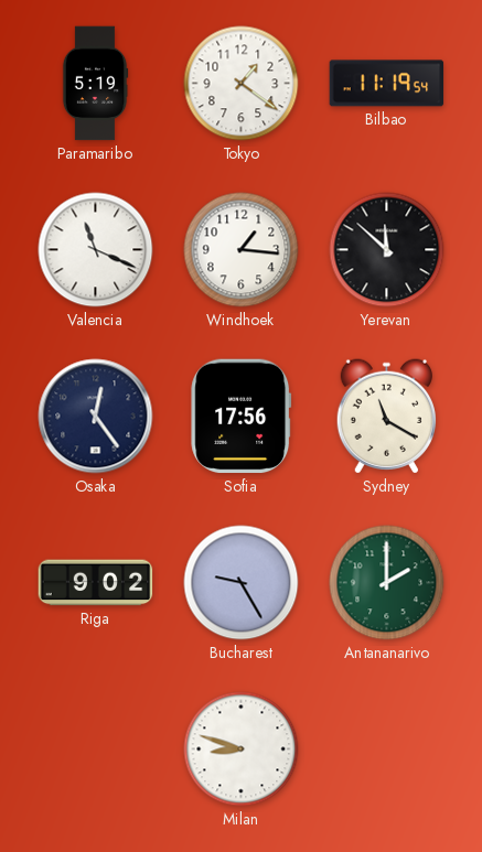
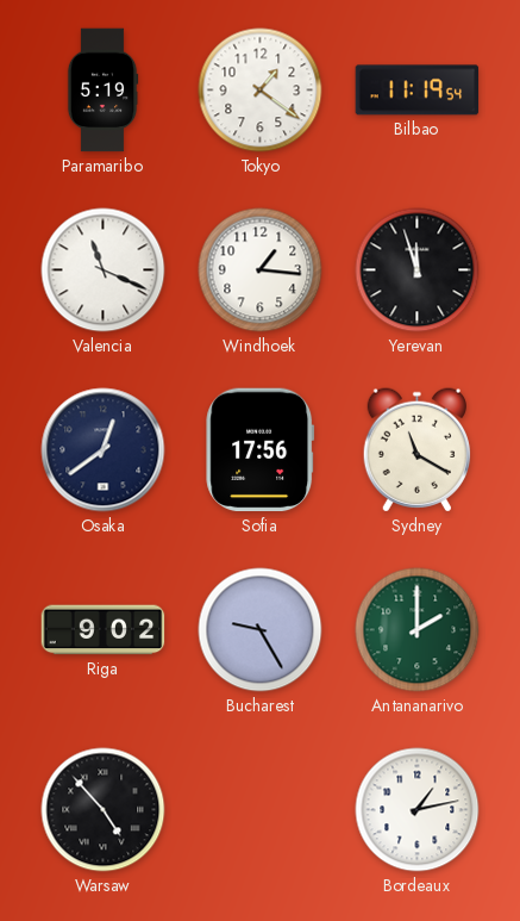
Yerevan: 11:52 -> 11:57
Osaka: 12:24 -> 12:39
Warsaw: none -> 4:53
Milan: 8:48 -> none
Bordeaux: none -> 1:13
